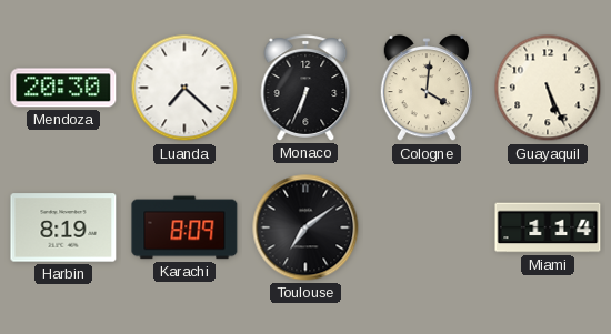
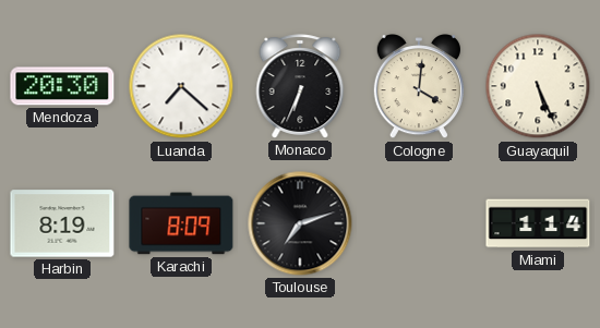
Toulouse: 7:09 -> 7:12
